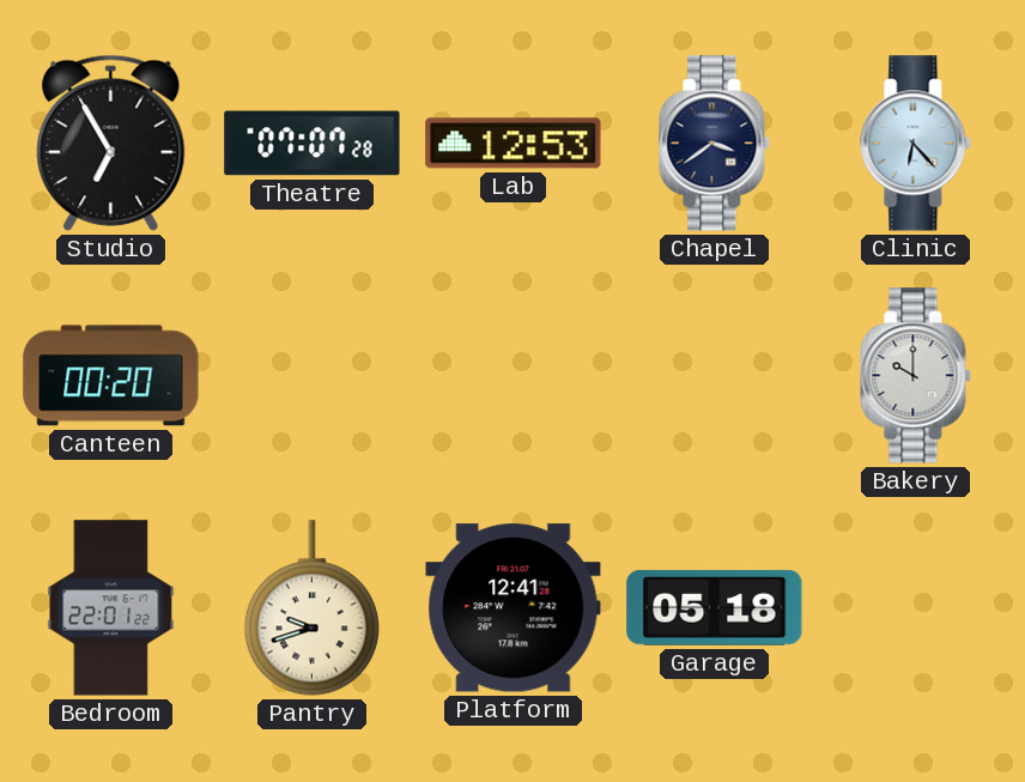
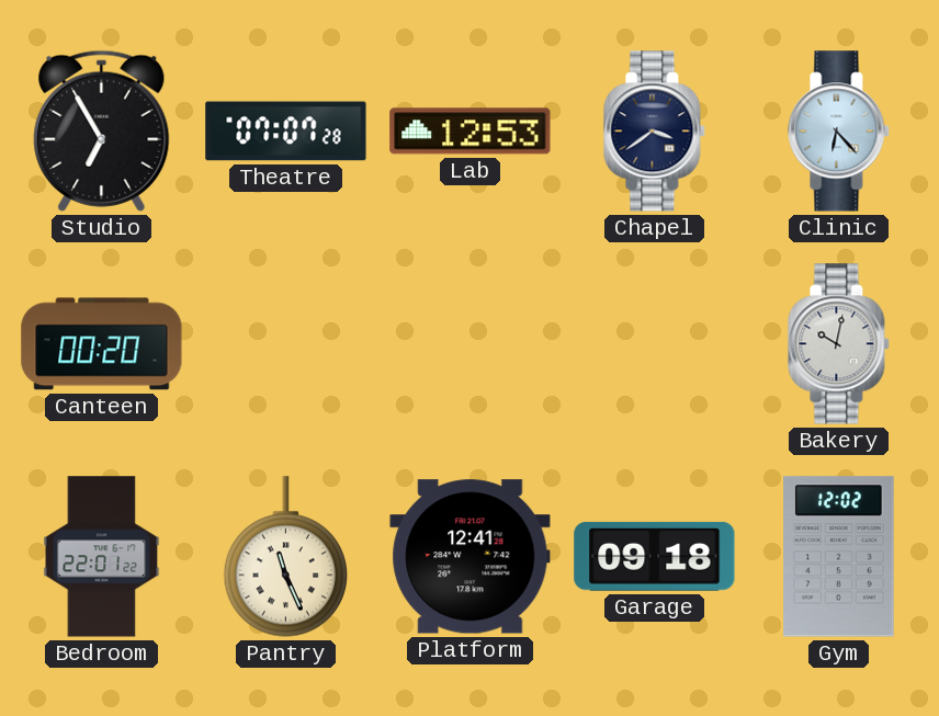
Bakery: 10:00 -> 10:02
Pantry: 9:42 -> 11:26
Garage: 05:18 -> 09:18
Gym: none -> 12:02
